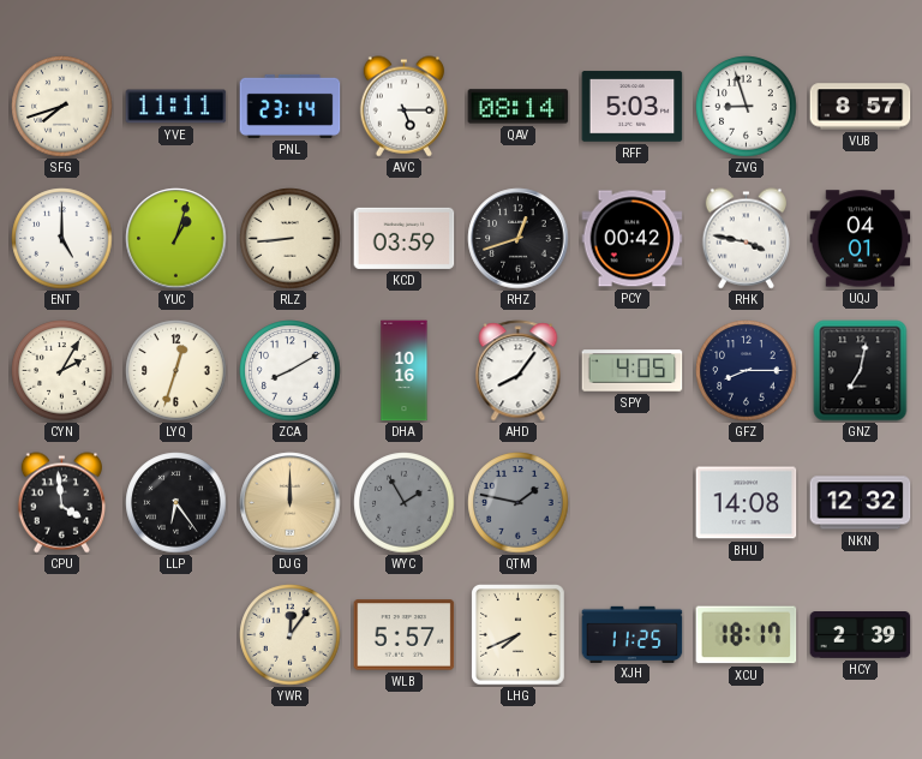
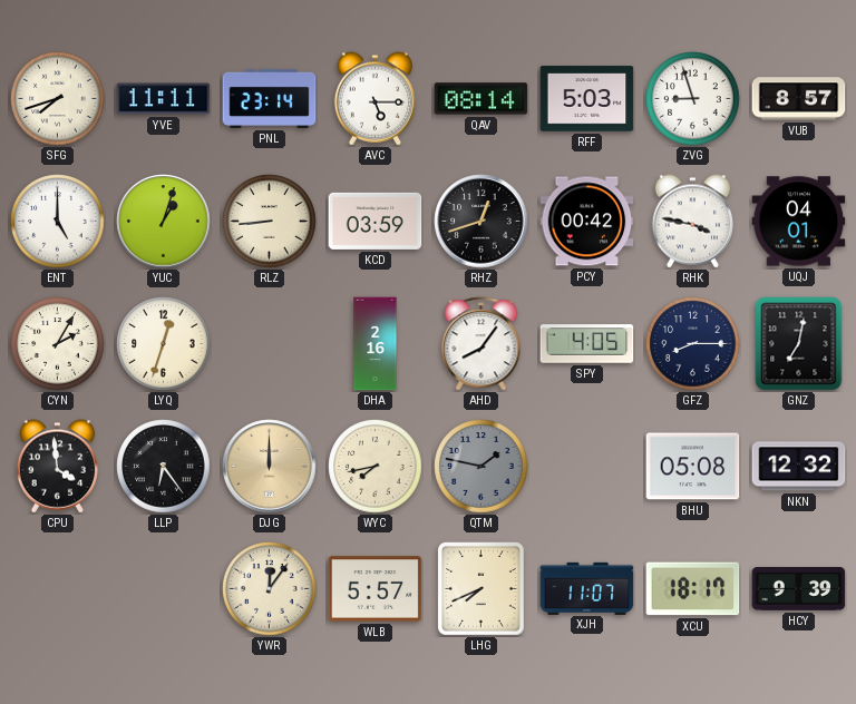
ZCA: 8:10 -> none
DHA: 10:16 -> 2:16
WYC: 1:55 -> 7:43
WYC dial: grey -> cream
BHU: 14:08 -> 05:08
XJH: 11:25 -> 11:07
HCY: 2:39 -> 9:39
